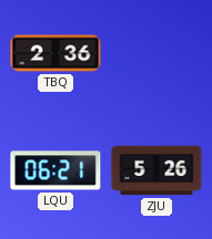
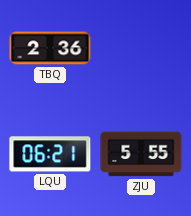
ZJU: 5:26 -> 5:55
